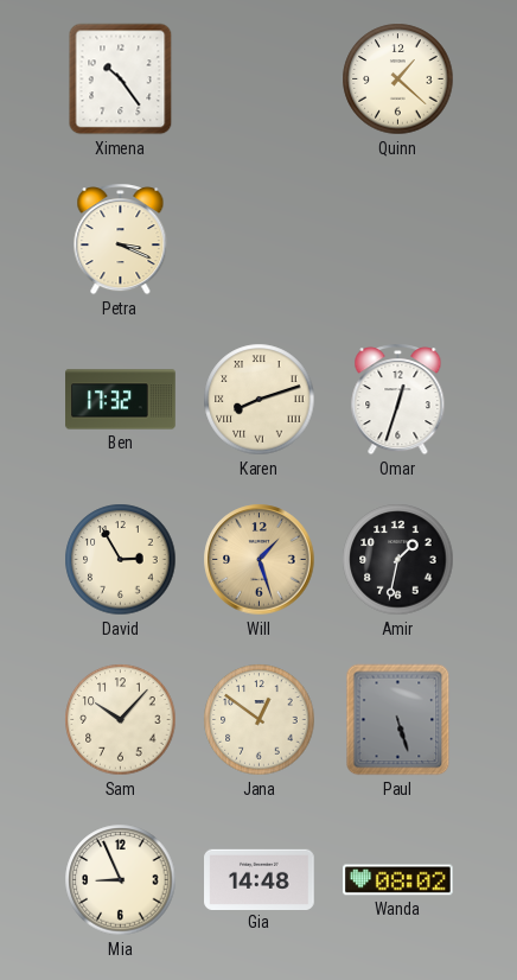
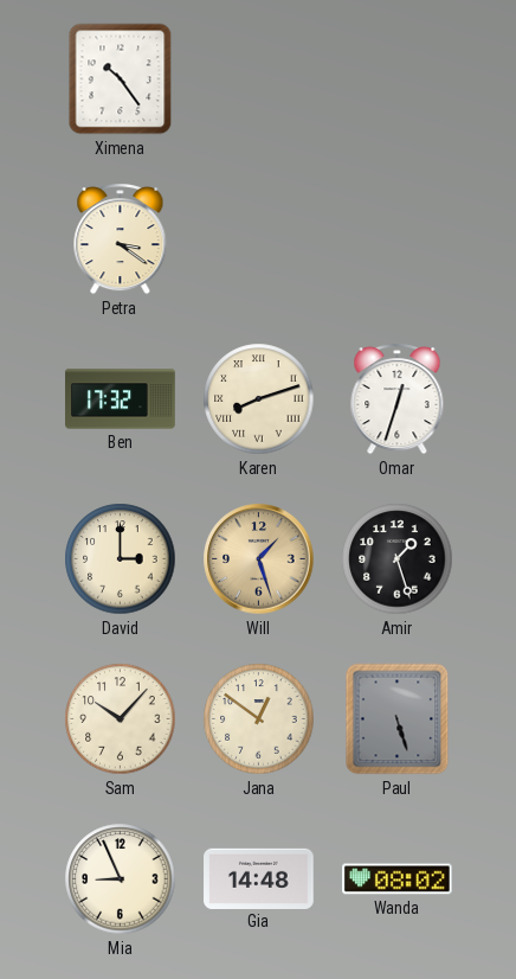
Quinn: 1:22 -> none
Petra: 3:19 -> 3:21
David: 2:55 -> 3:00
Amir: 1:32 -> 1:27
